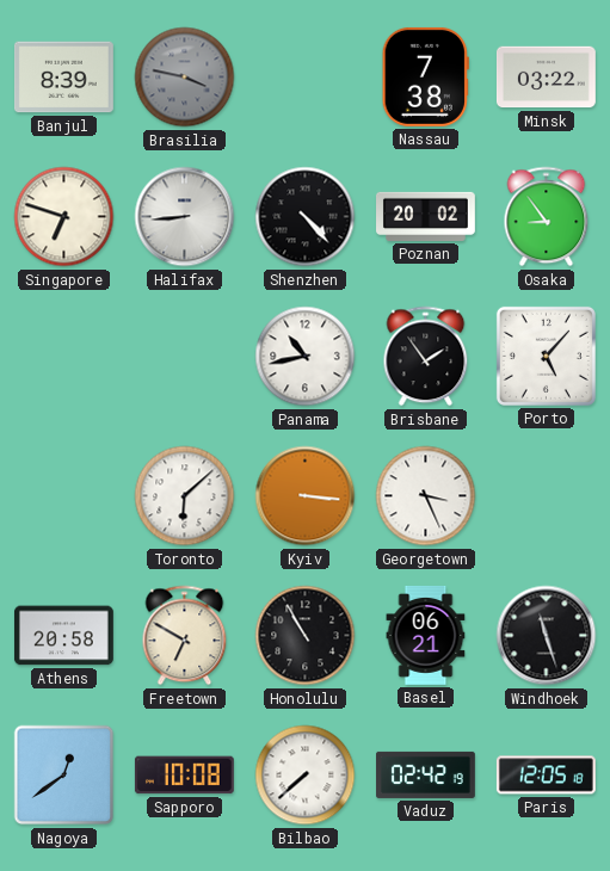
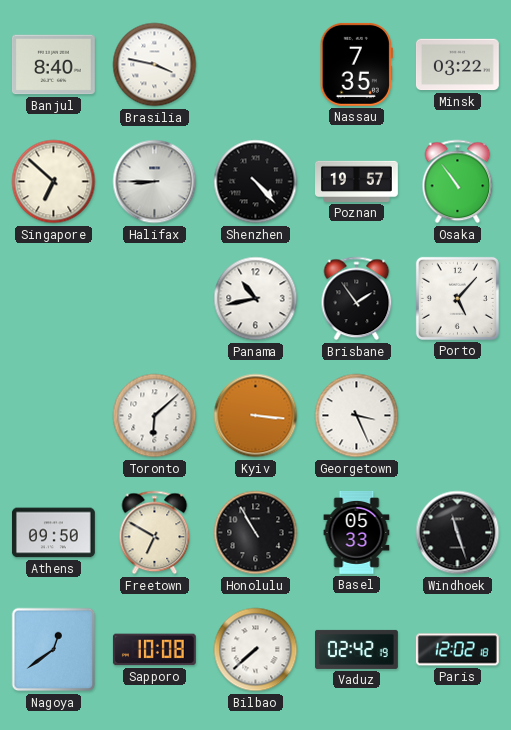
Banjul: 8:39 -> 8:40
Brasilia dial: grey -> white
Nassau: 7:38 -> 7:35
Singapore: 6:48 -> 6:52
Halifax: 8:44 -> 8:45
Poznan: 20:02 -> 19:57
Osaka: 8:54 -> 10:54
Athens: 20:58 -> 09:50
Basel: 06:21 -> 05:33
Paris: 12:05 -> 12:02
